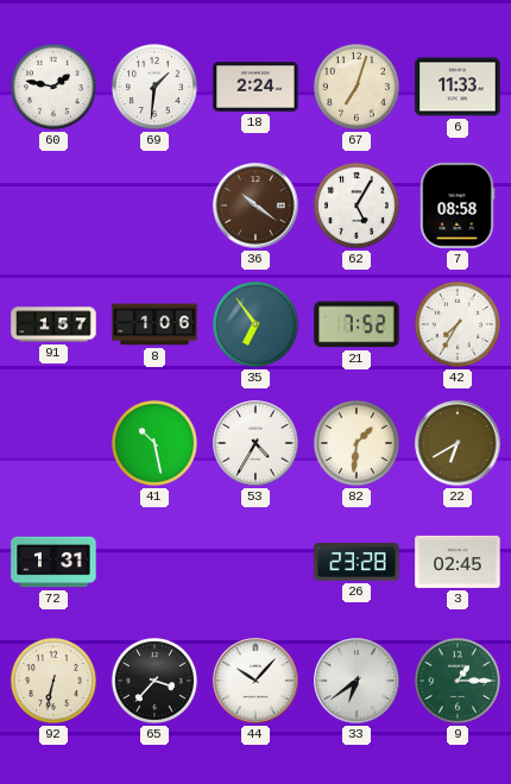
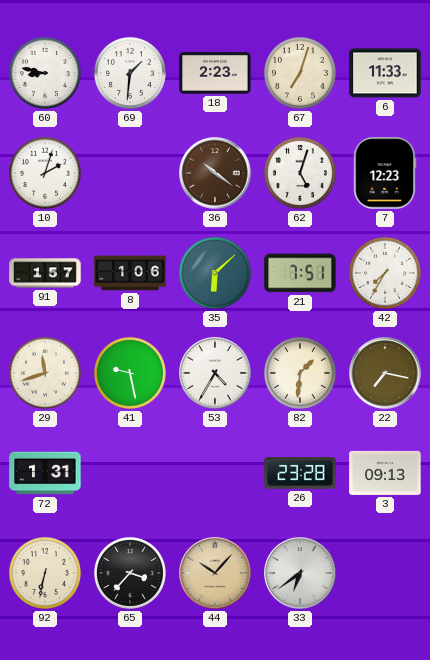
60: 1:47 -> 8:47
18: 2:24 -> 2:23
10: none -> 2:03
62: 5:05 -> 5:03
7: 08:58 -> 12:23
35: 6:54 -> 6:08
21: 7:52 -> 7:51
29: none -> 11:42
41: 10:28 -> 9:28
22: 6:40 -> 7:17
3: 02:45 -> 09:13
44 dial: white -> champagne
9: 1:15 -> none
